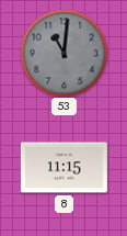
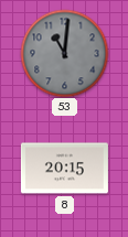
8: 11:15 -> 20:15
